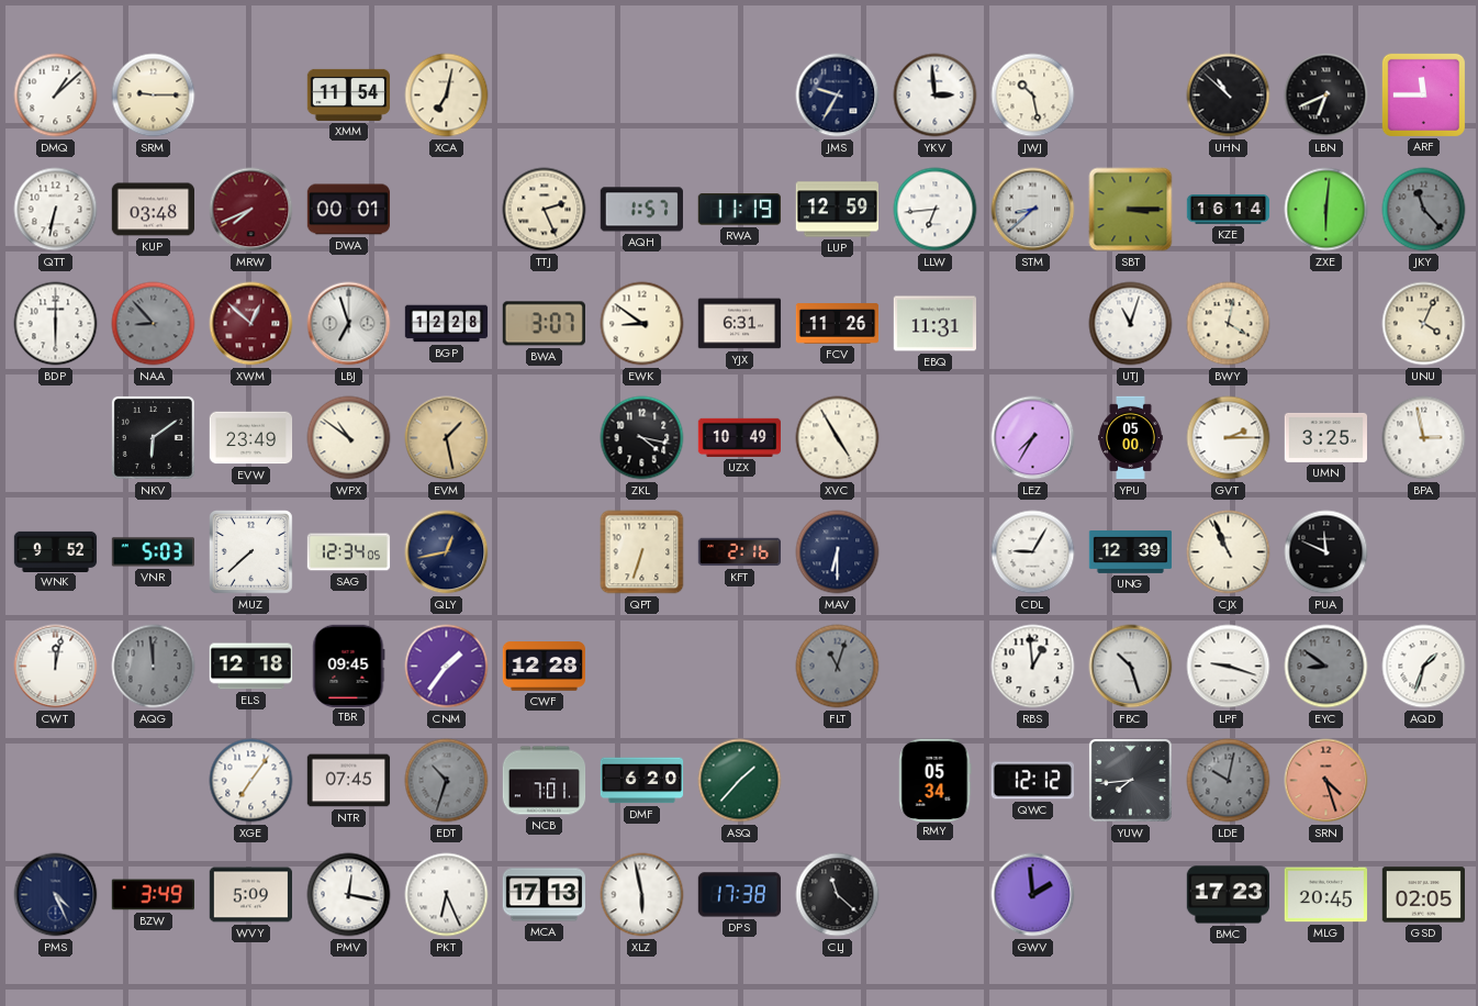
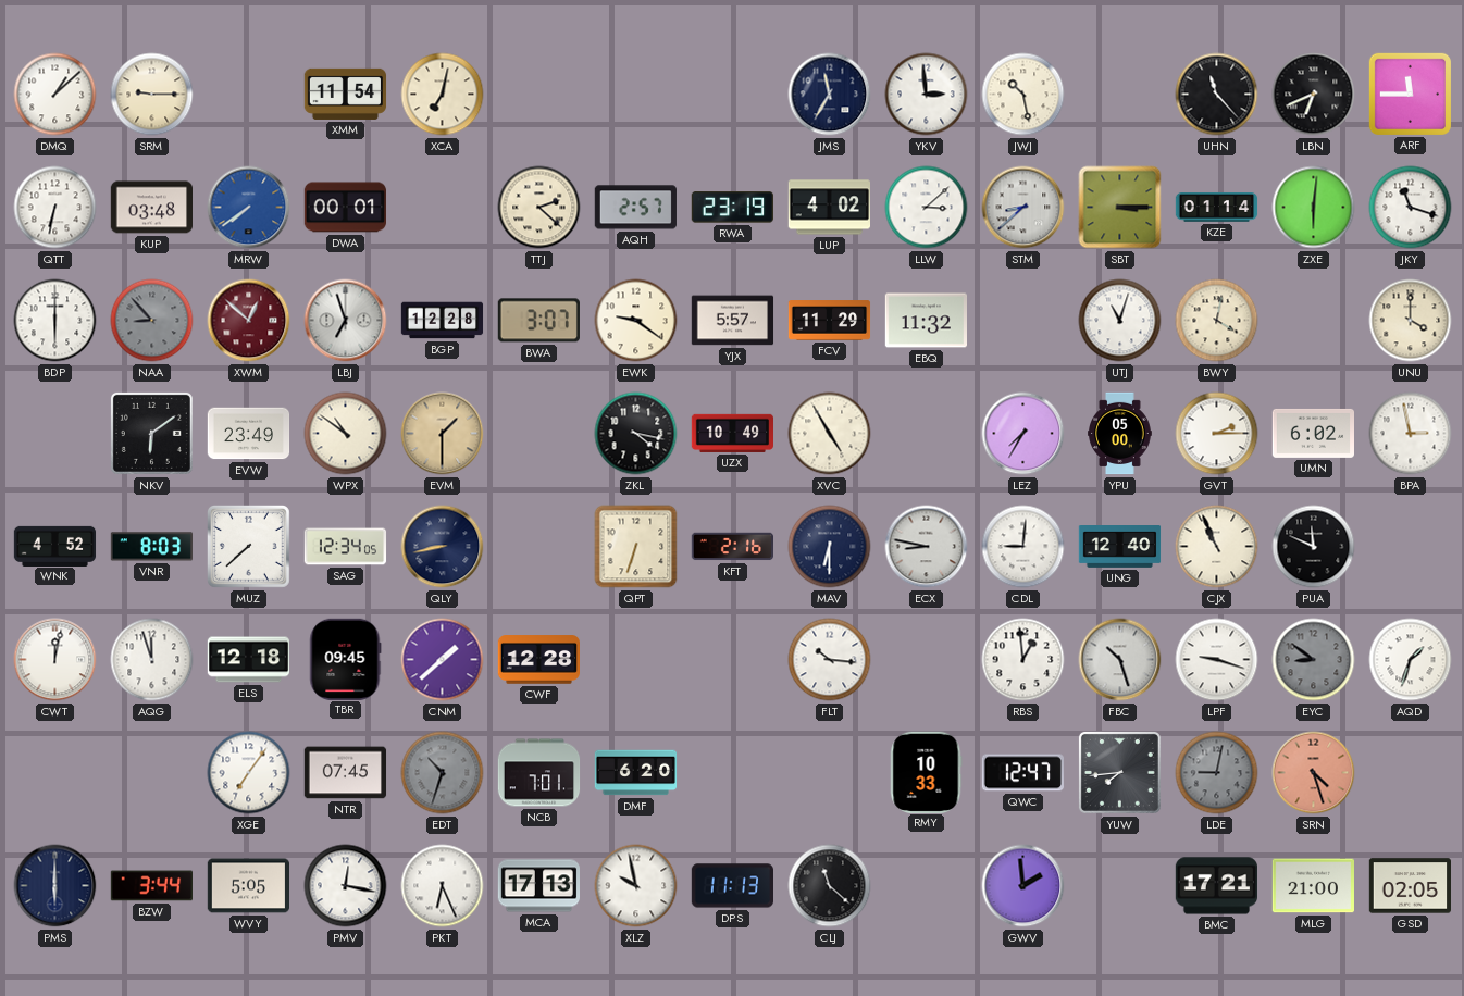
JMS: 9:35 -> 11:35
UHN: 10:52 -> 11:23
MRW: 7:41 -> 7:39
MRW dial: burgundy -> blue
TTJ: 2:26 -> 2:22
AQH: 1:57 -> 2:57
RWA: 11:19 -> 23:19
LUP: 12:59 -> 4:02
LLW: 6:44 -> 3:08
KZE: 16:14 -> 01:14
JKY: 11:23 -> 11:18
JKY dial: grey -> white
EWK: 8:51 -> 9:21
YJX: 6:31 -> 5:57
FCV: 11:26 -> 11:29
EBQ: 11:31 -> 11:32
UNU: 4:04 -> 4:00
EVM: 1:28 -> 1:30
UMN: 3:25 -> 6:02
WNK: 9:52 -> 4:52
VNR: 5:03 -> 8:03
QLY: 12:43 -> 8:43
ECX: none -> 8:47
CDL: 9:05 -> 9:01
UNG: 12:39 -> 12:40
AQG: 11:59 -> 11:57
AQG dial: grey -> white
CNM: 1:36 -> 1:38
FLT: 11:03 -> 10:16
FLT dial: grey -> white
ASQ: 1:37 -> none
RMY: 05:34 -> 10:33
QWC: 12:12 -> 12:47
LDE: 10:02 -> 9:02
PMS: 4:26 -> 6:00
BZW: 3:49 -> 3:44
WVY: 5:09 -> 5:05
XLZ: 5:58 -> 9:58
DPS: 17:38 -> 11:13
BMC: 17:23 -> 17:21
MLG: 20:45 -> 21:00
